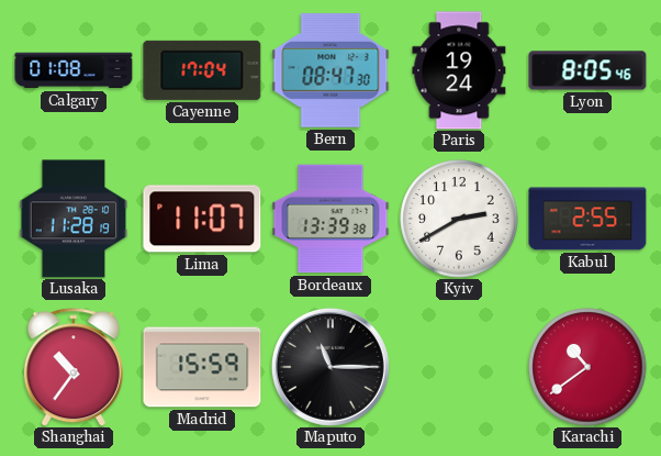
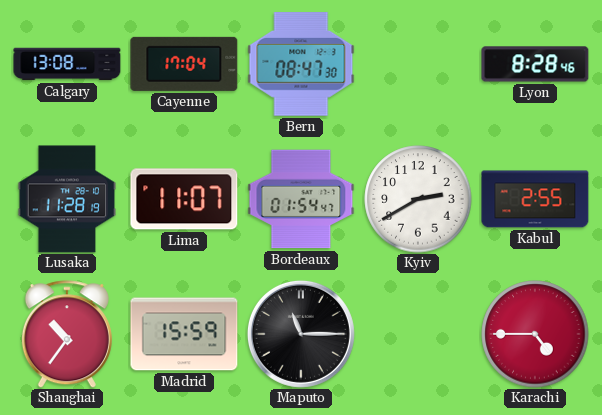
Calgary: 01:08 -> 13:08
Paris: 19:24 -> none
Lyon: 8:05 -> 8:28
Bordeaux: 13:39 -> 01:54
Karachi: 10:39 -> 4:45
